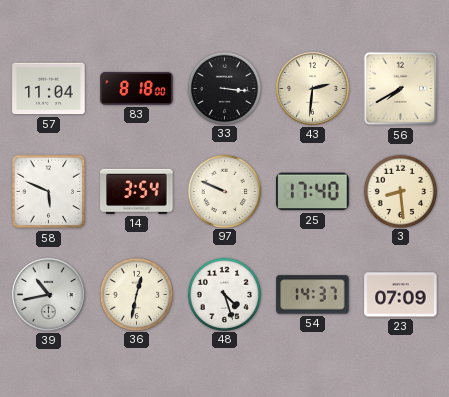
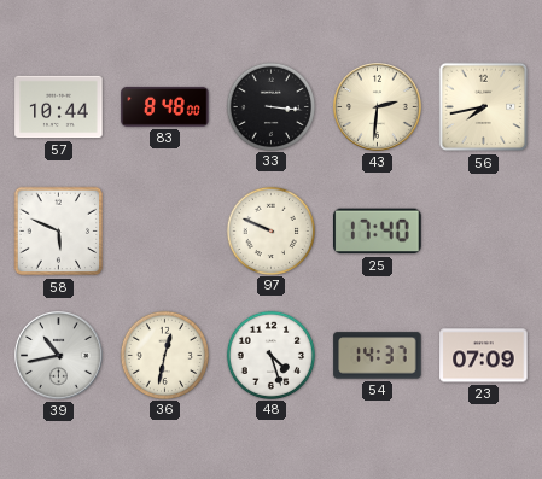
57: 11:04 -> 10:44
83: 8:18 -> 8:48
56: 7:40 -> 7:43
14: 3:54 -> none
3: 8:29 -> none
